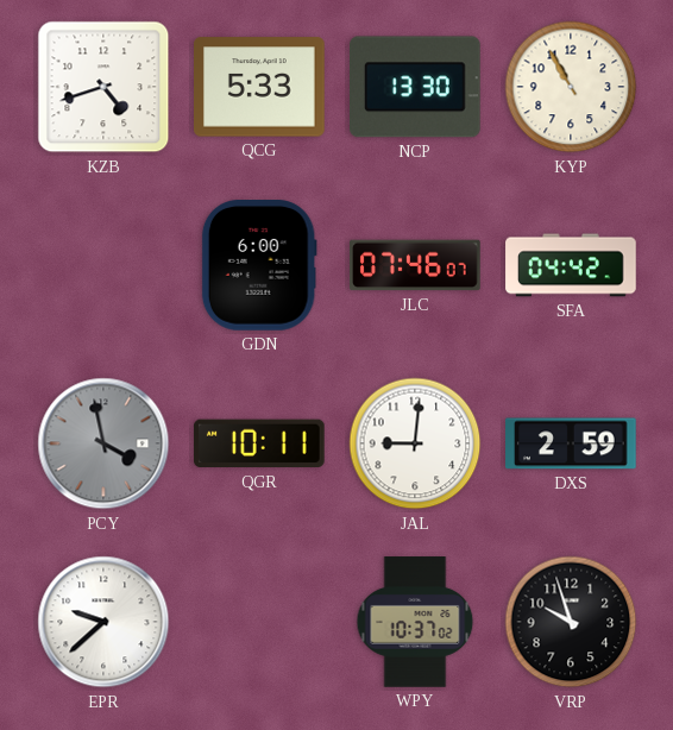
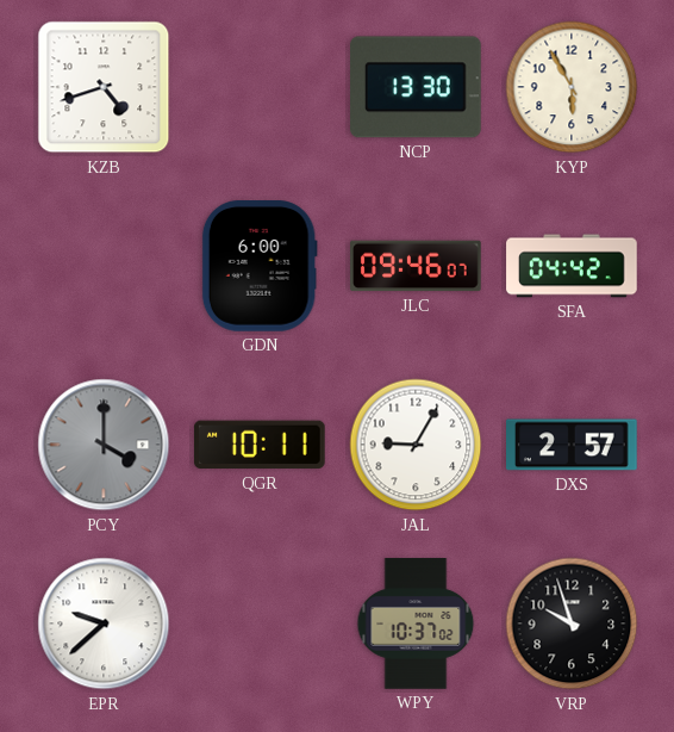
QCG: 5:33 -> none
KYP: 10:55 -> 5:55
JLC: 07:46 -> 09:46
PCY: 3:58 -> 4:00
JAL: 9:01 -> 9:05
DXS: 2:59 -> 2:57
